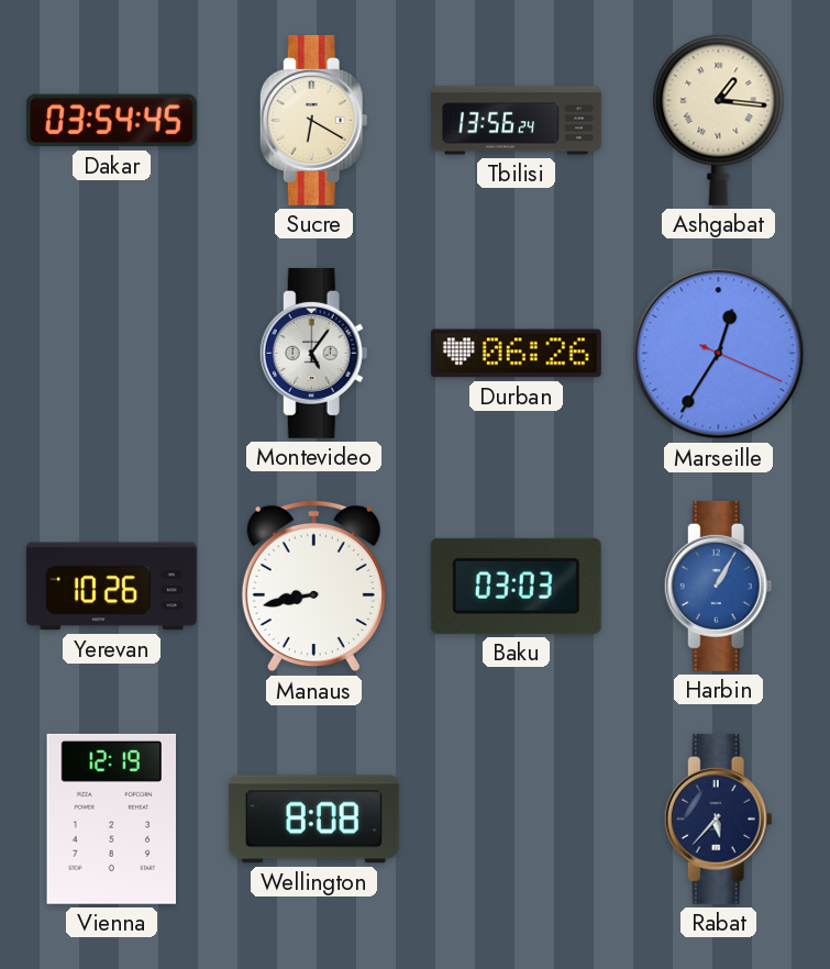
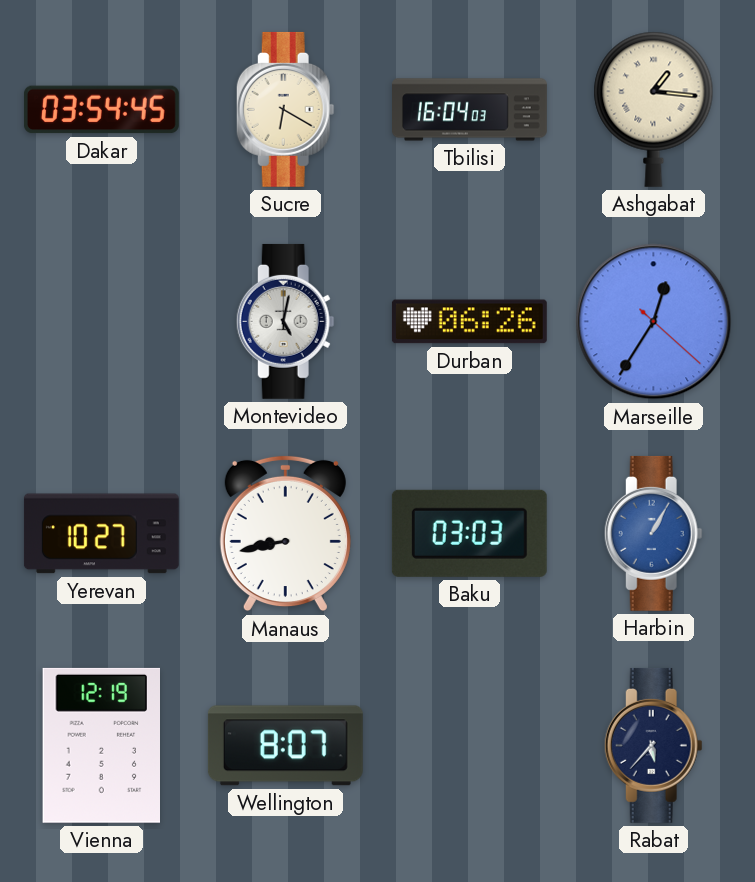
Tbilisi: 13:56 -> 16:04
Montevideo: 5:06 -> 5:02
Marseille: 12:35:19 -> 12:35:22
Yerevan: 10:26 -> 10:27
Wellington: 8:08 -> 8:07
